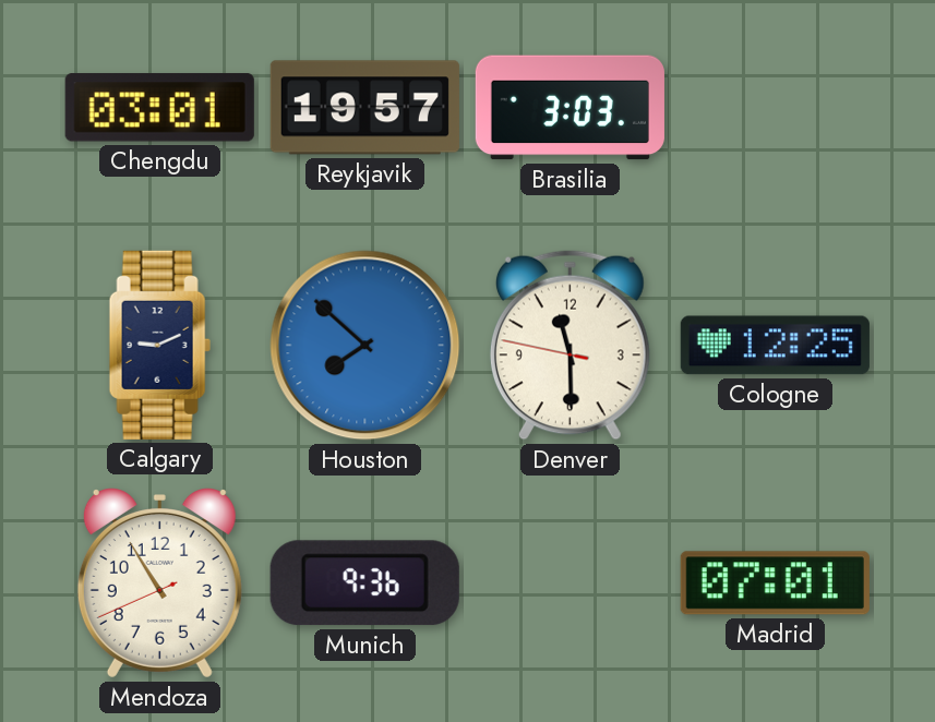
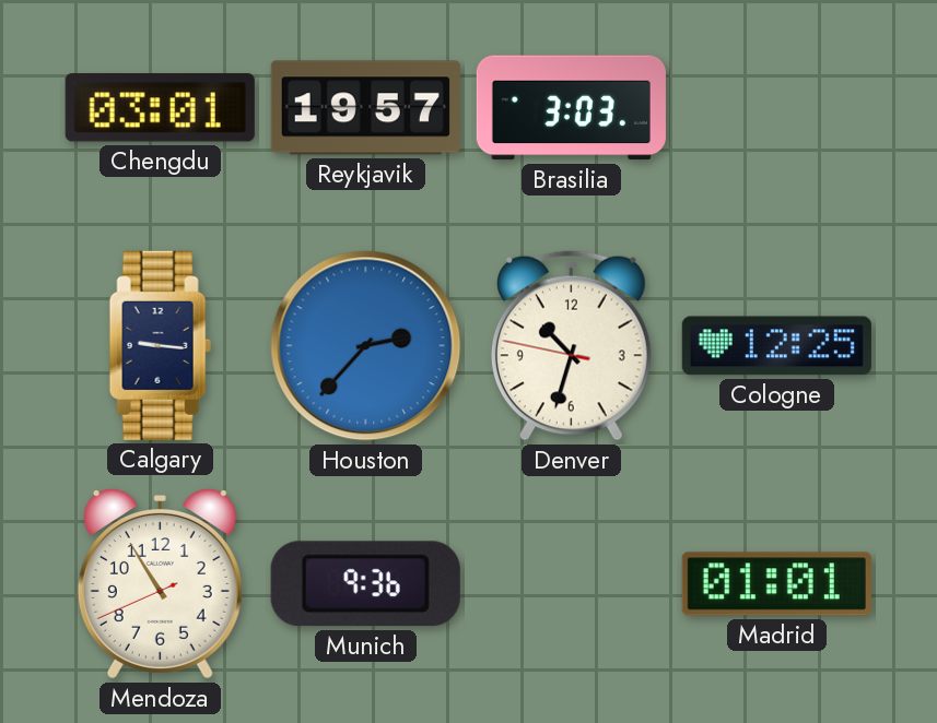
Calgary: 9:11 -> 9:16
Houston: 7:52 -> 2:37
Denver: 11:29 -> 10:32
Madrid: 07:01 -> 01:01
